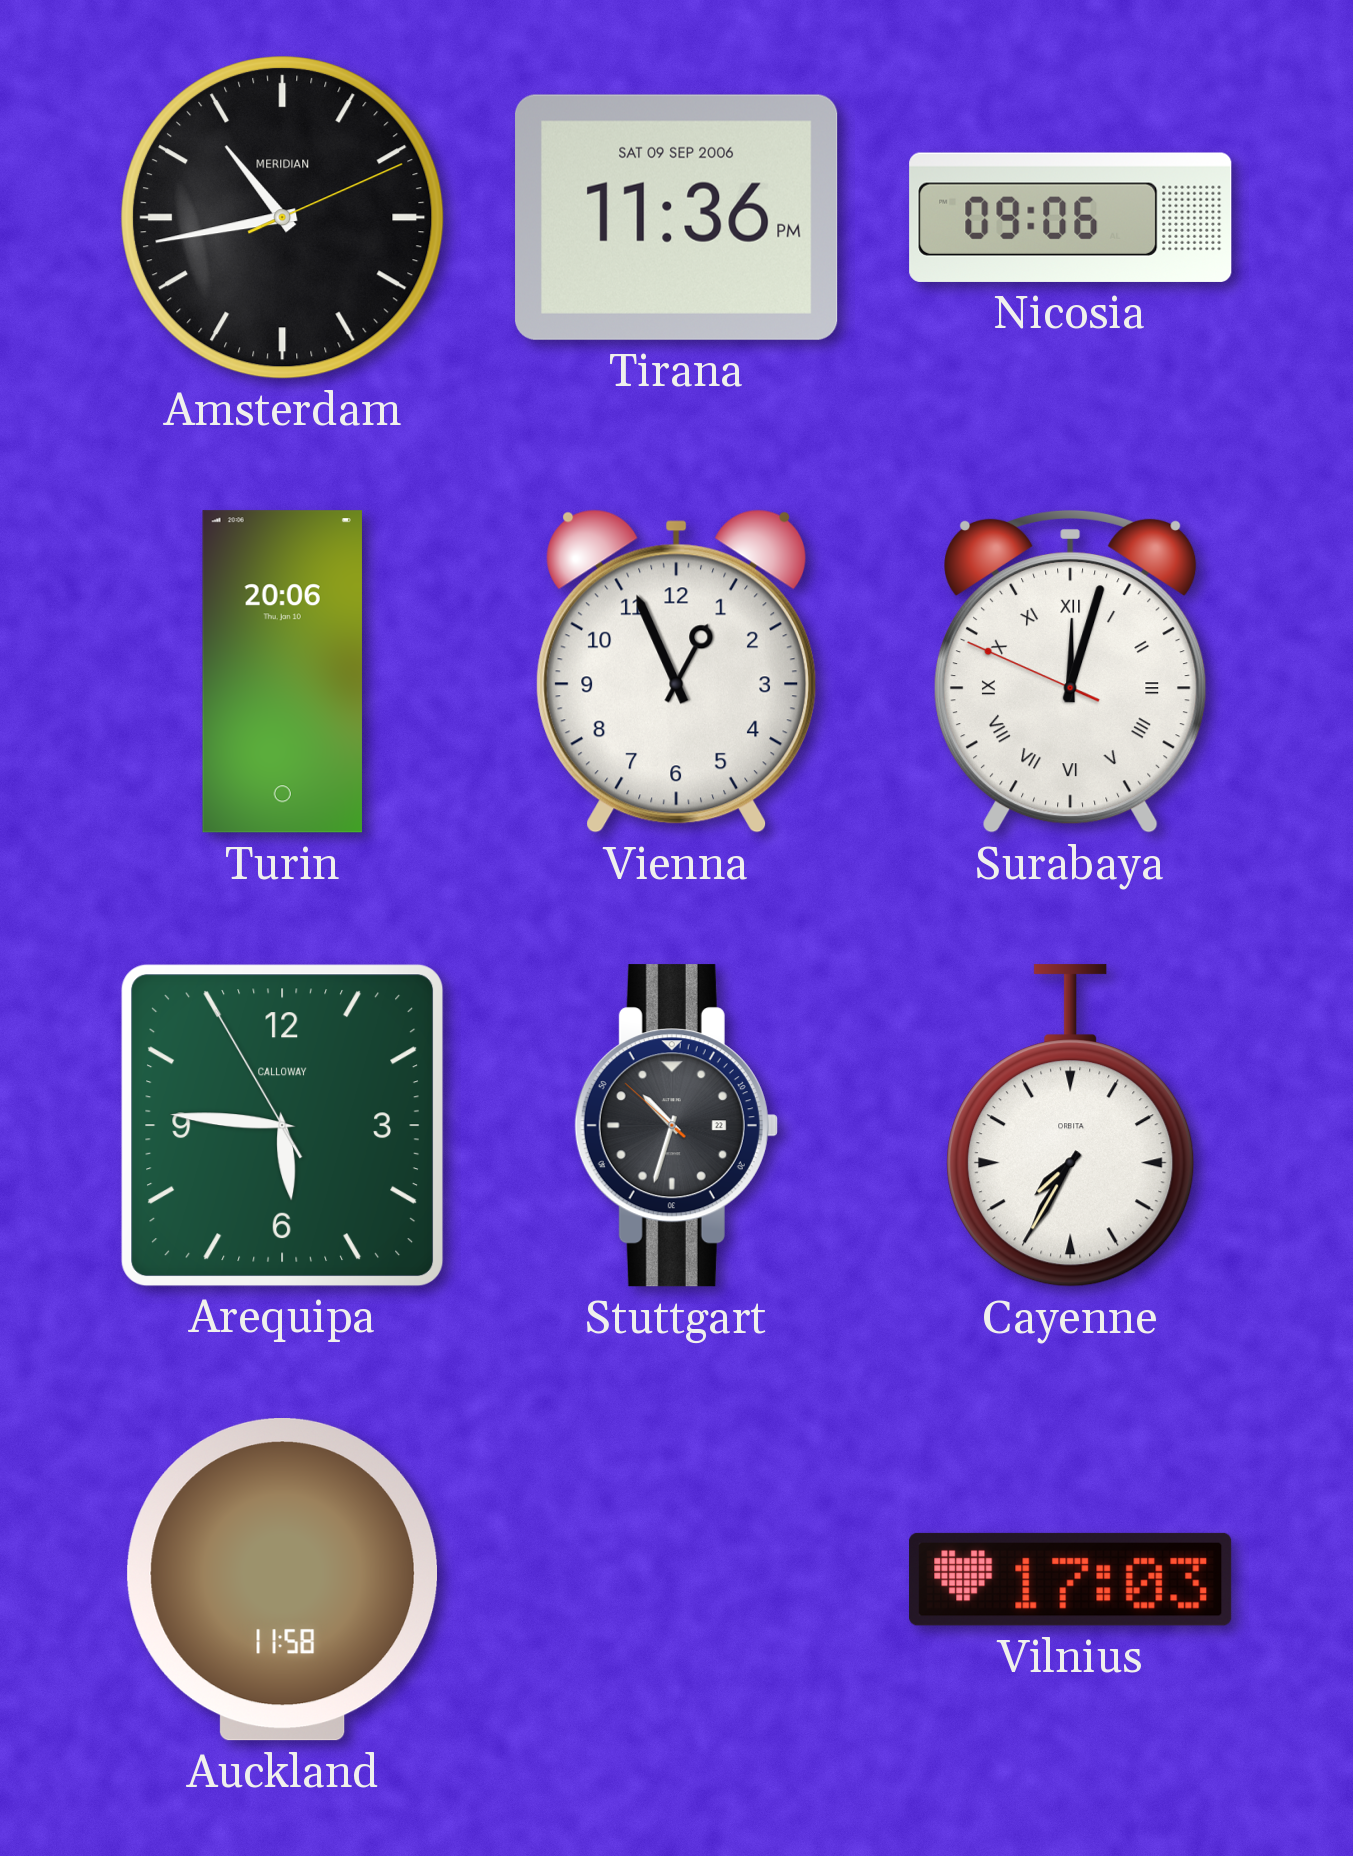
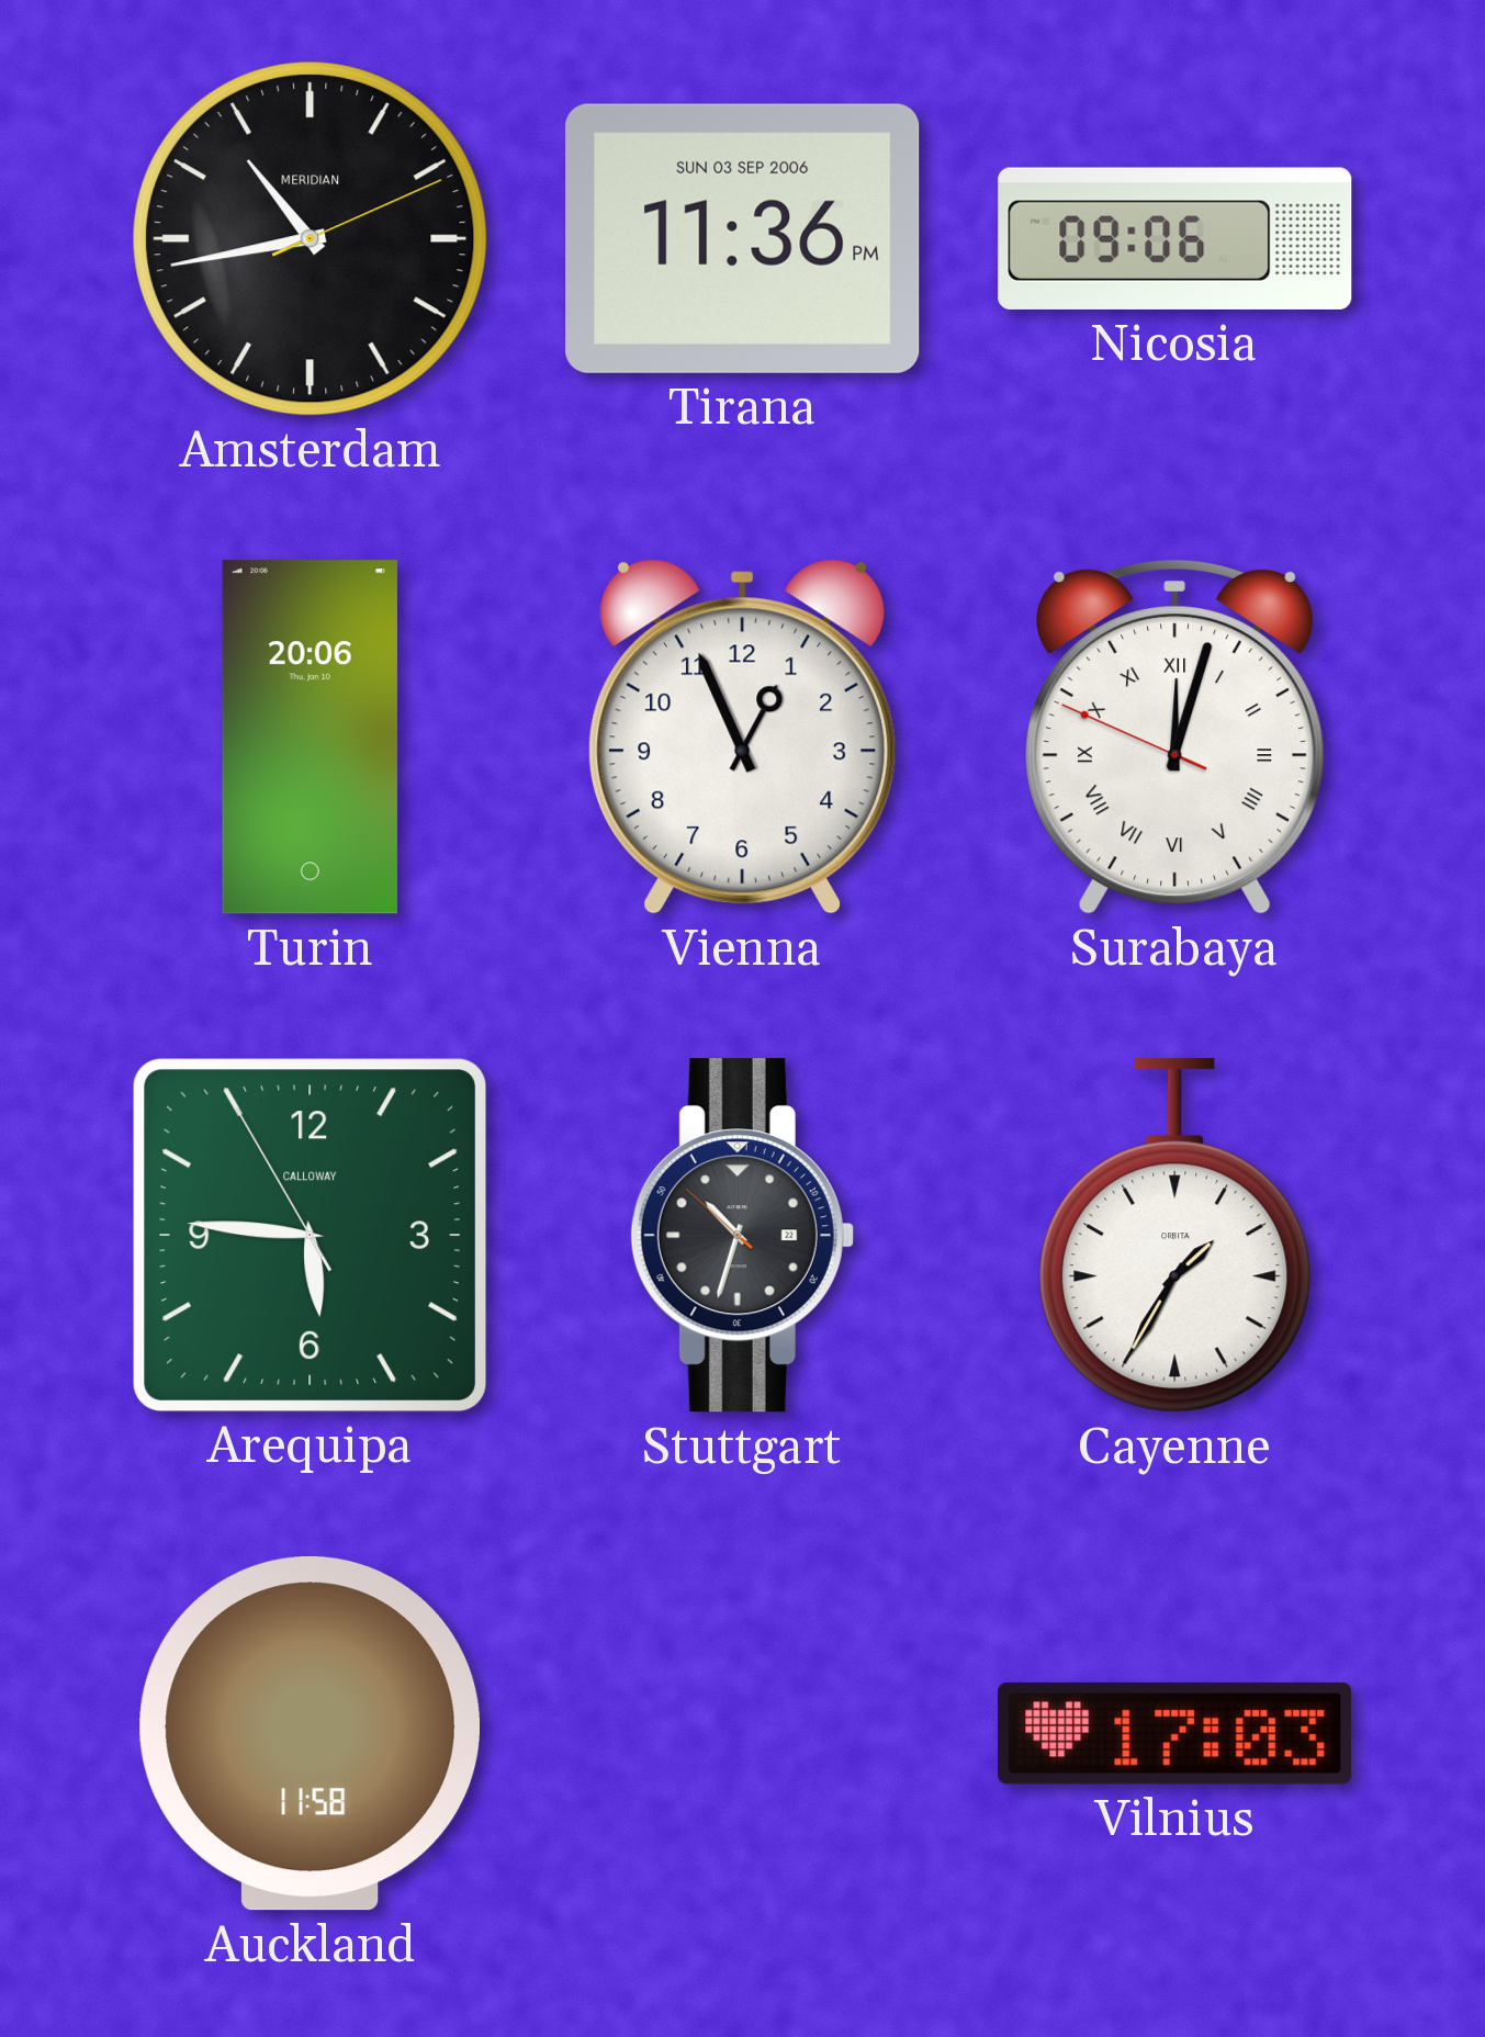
Tirana date: SAT 09 SEP 2006 -> SUN 03 SEP 2006
Cayenne: 7:35 -> 1:35
